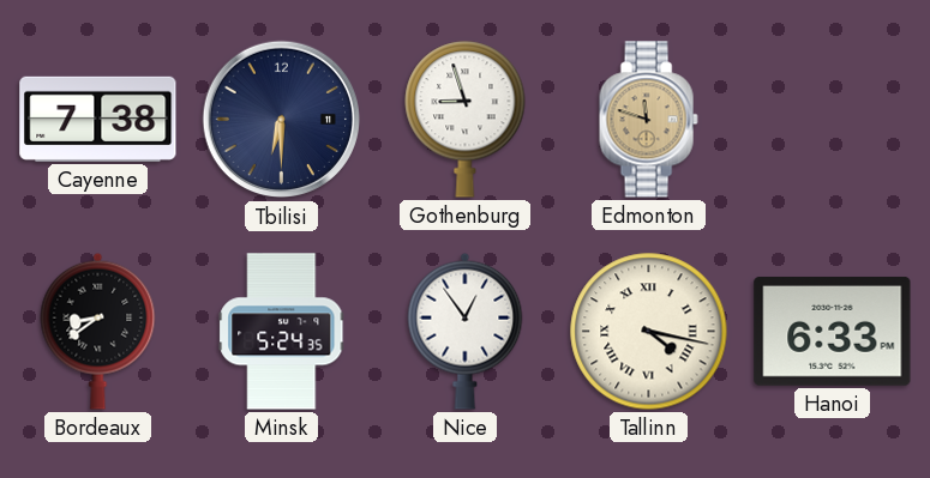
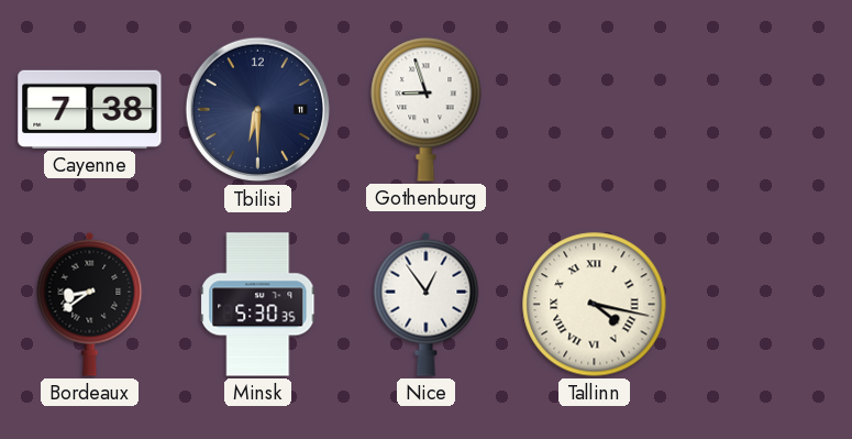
Edmonton: 11:48 -> none
Minsk: 5:24 -> 5:30
Hanoi: 6:33 -> none
